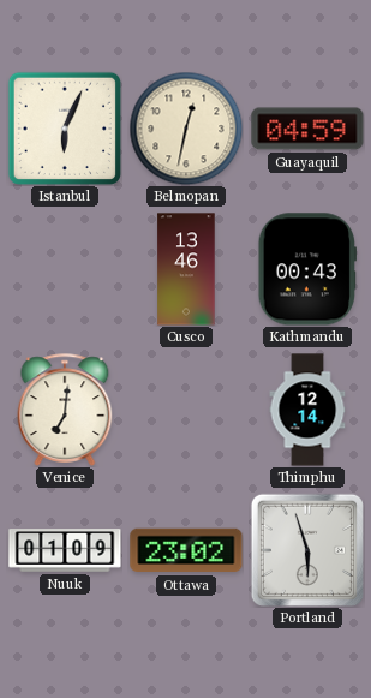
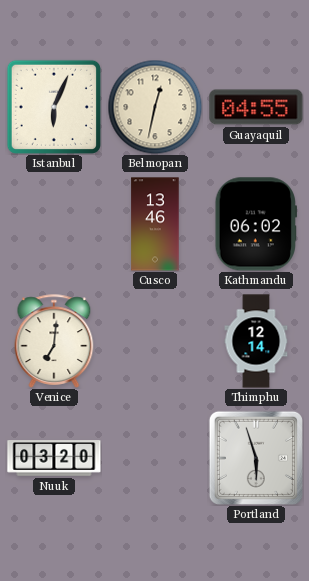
Guayaquil: 04:59 -> 04:55
Kathmandu: 00:43 -> 06:02
Nuuk: 01:09 -> 03:20
Ottawa: 23:02 -> none
